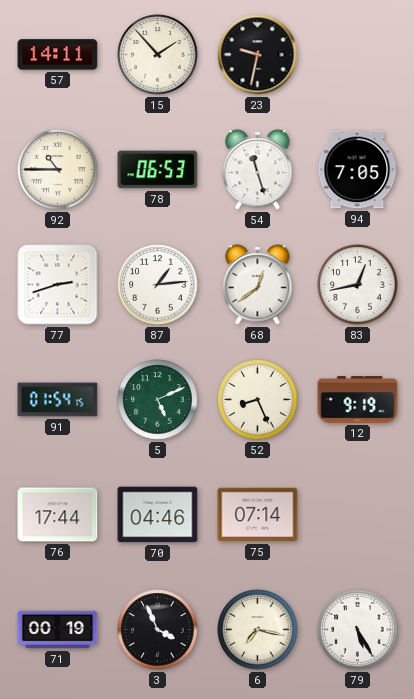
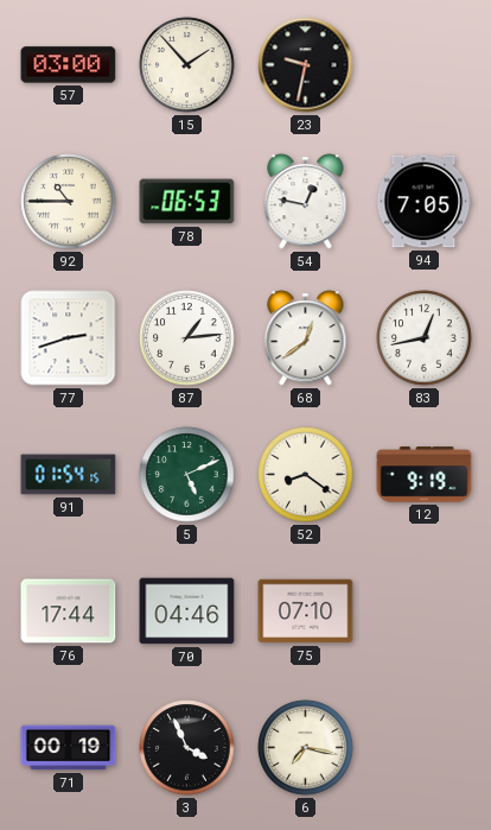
57: 14:11 -> 03:00
54: 11:27 -> 12:47
52: 8:26 -> 8:21
75: 07:14 -> 07:10
79: 5:25 -> none
